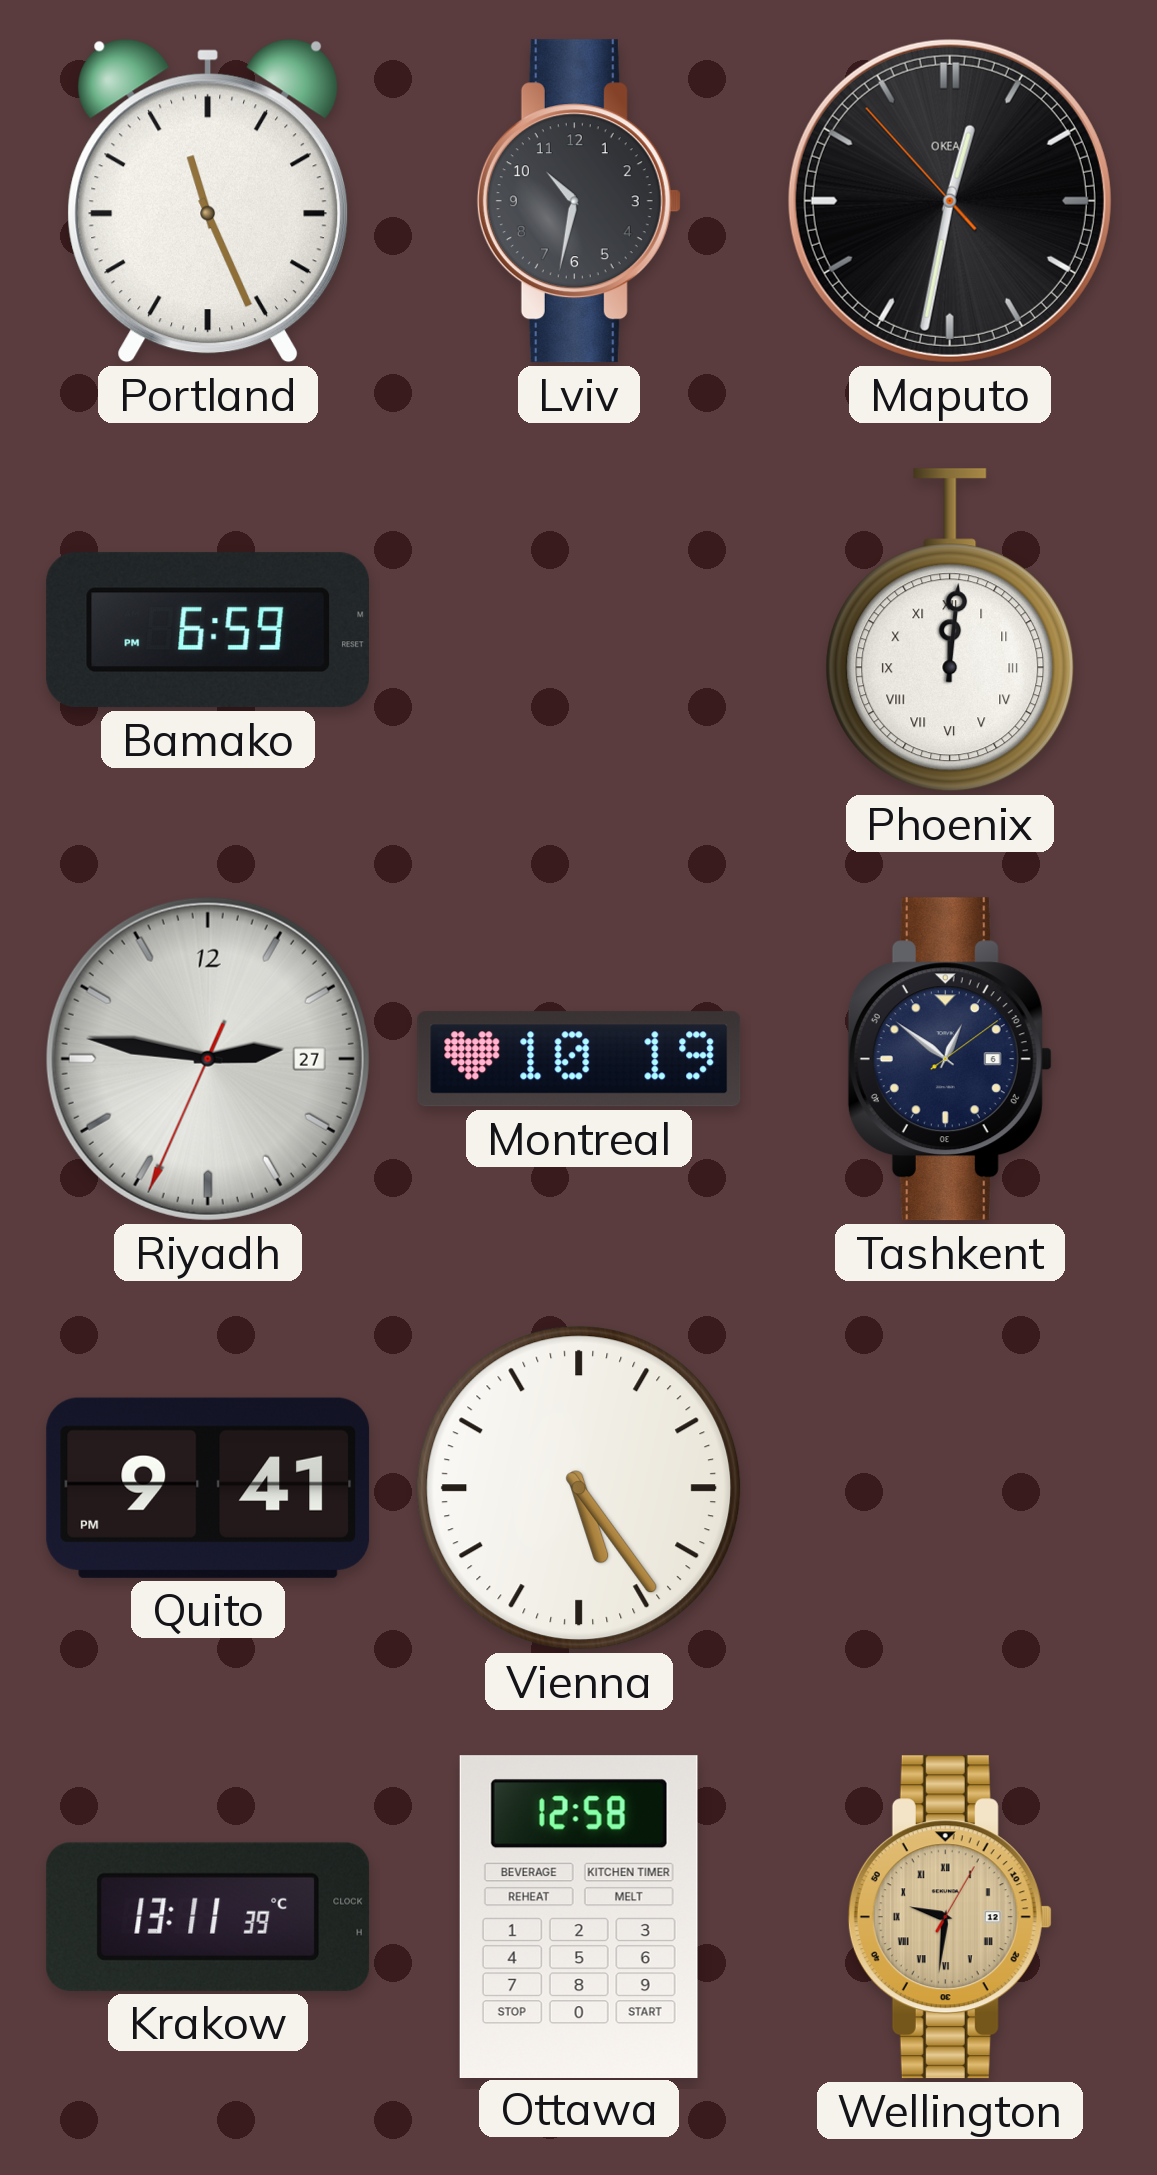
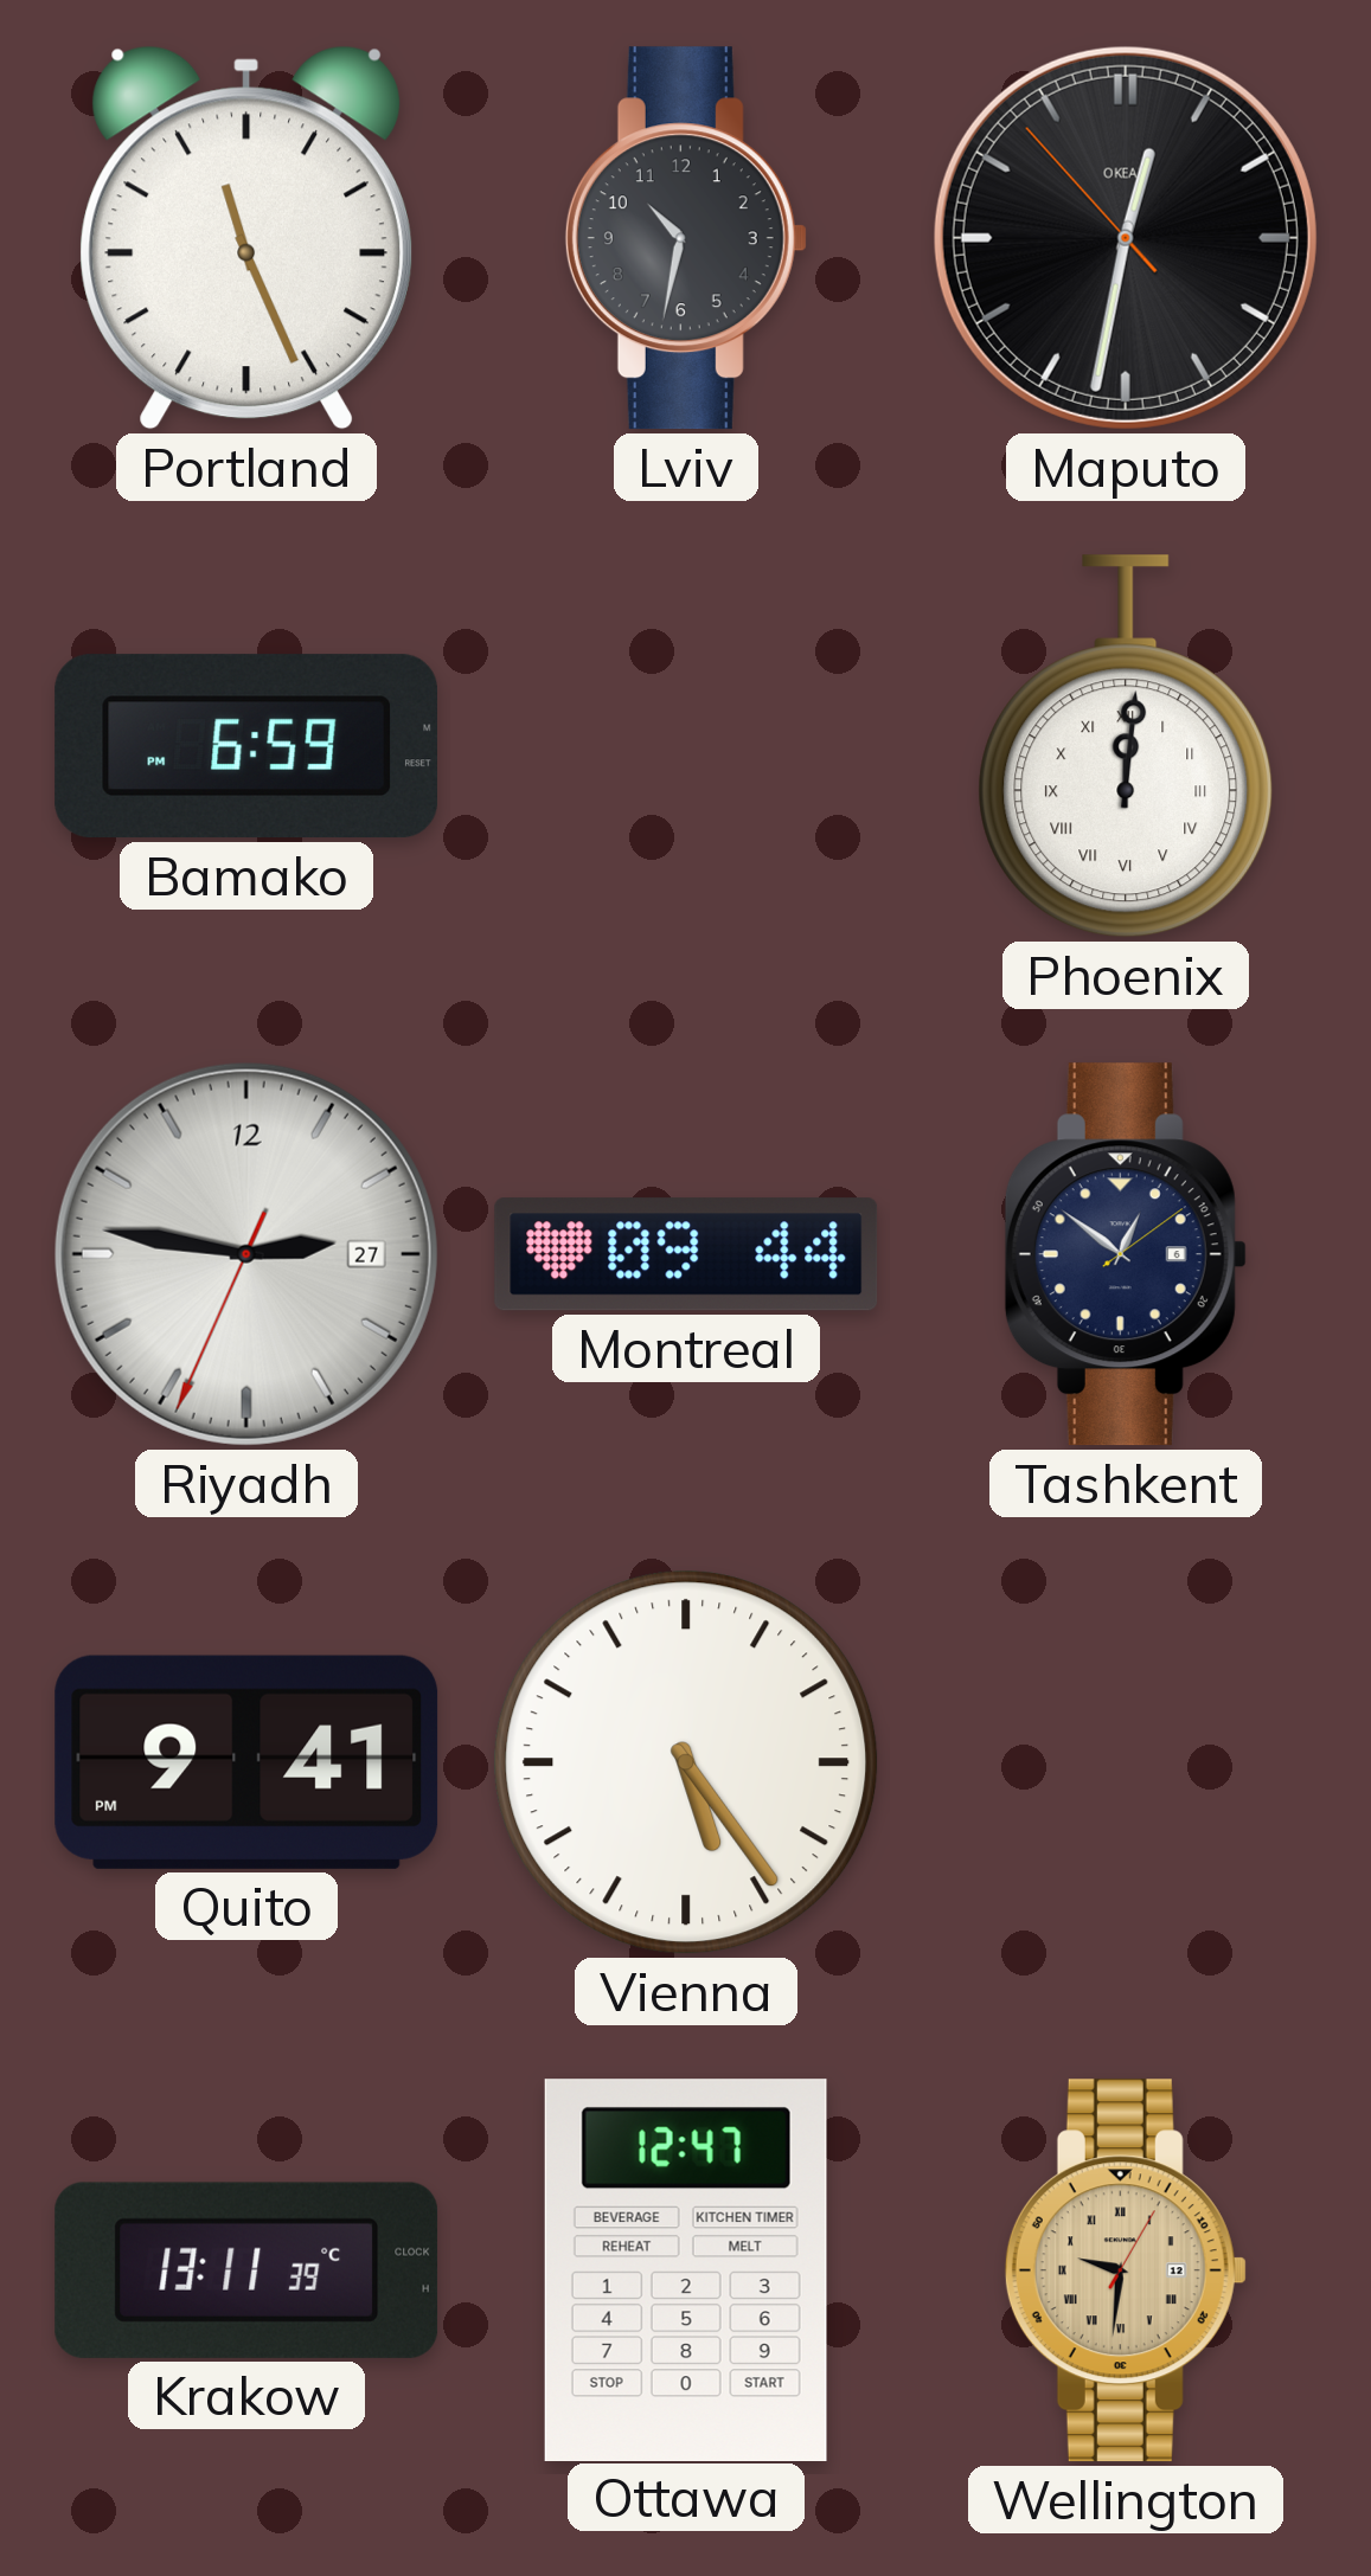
Montreal: 10:19 -> 09:44
Ottawa: 12:58 -> 12:47
